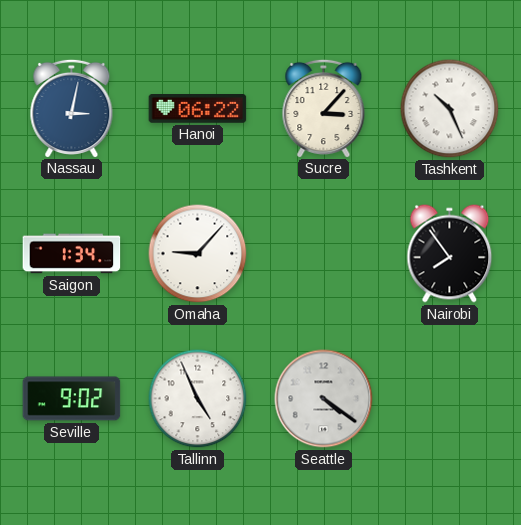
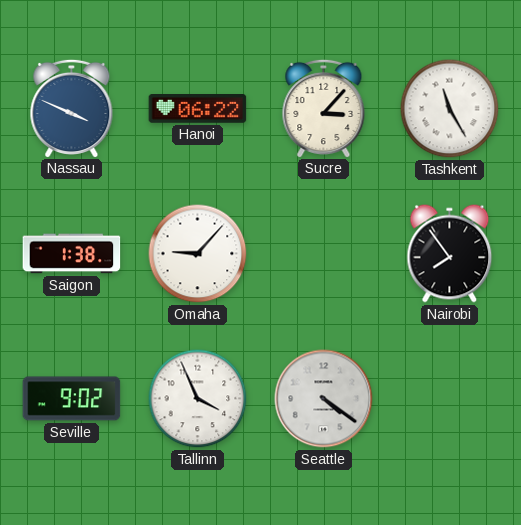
Nassau: 3:02 -> 3:49
Tashkent: 10:26 -> 11:25
Saigon: 1:34 -> 1:38
Tallinn: 4:56 -> 3:56
